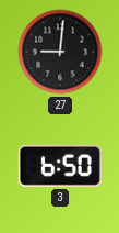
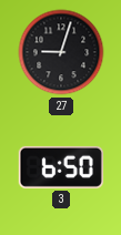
27: 9:01 -> 9:03
